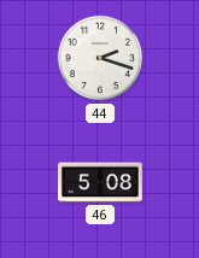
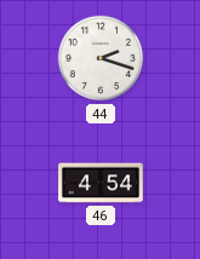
46: 5:08 -> 4:54
